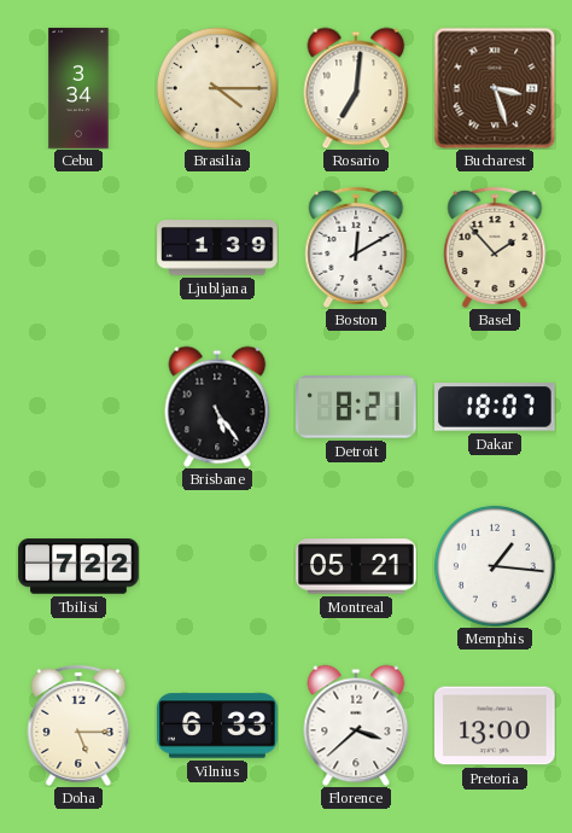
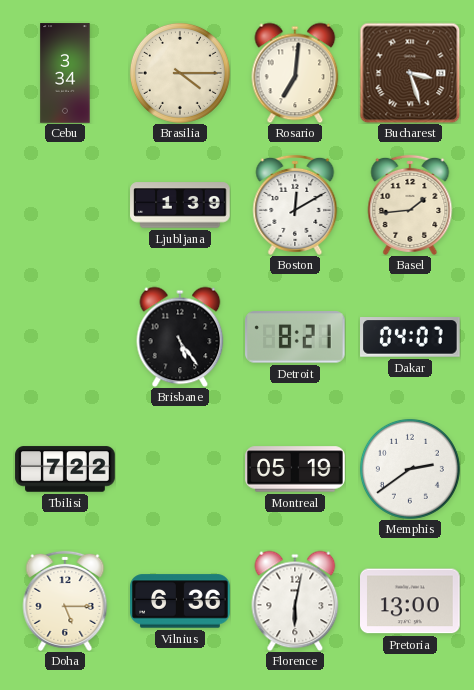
Basel: 1:53 -> 1:44
Dakar: 18:07 -> 04:07
Montreal: 05:21 -> 05:19
Memphis: 1:16 -> 2:39
Vilnius: 6:33 -> 6:36
Florence: 3:38 -> 6:02
